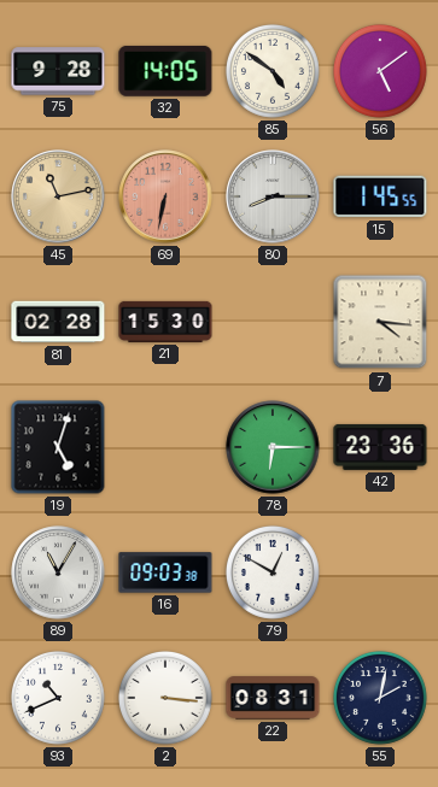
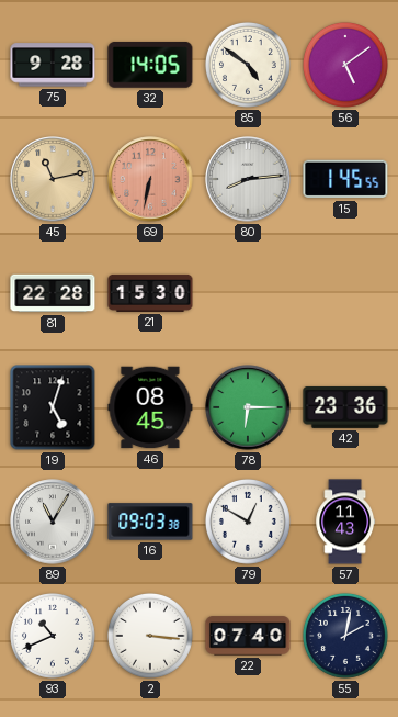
80: 8:15 -> 8:14
81: 02:28 -> 22:28
7: 4:16 -> none
46: none -> 08:45
57: none -> 11:43
22: 08:31 -> 07:40
